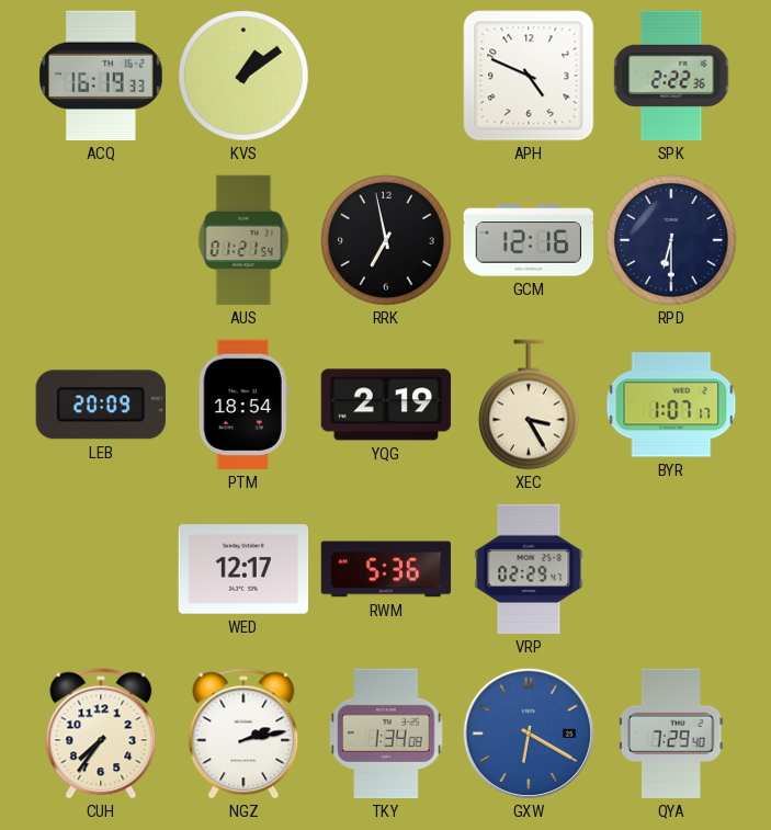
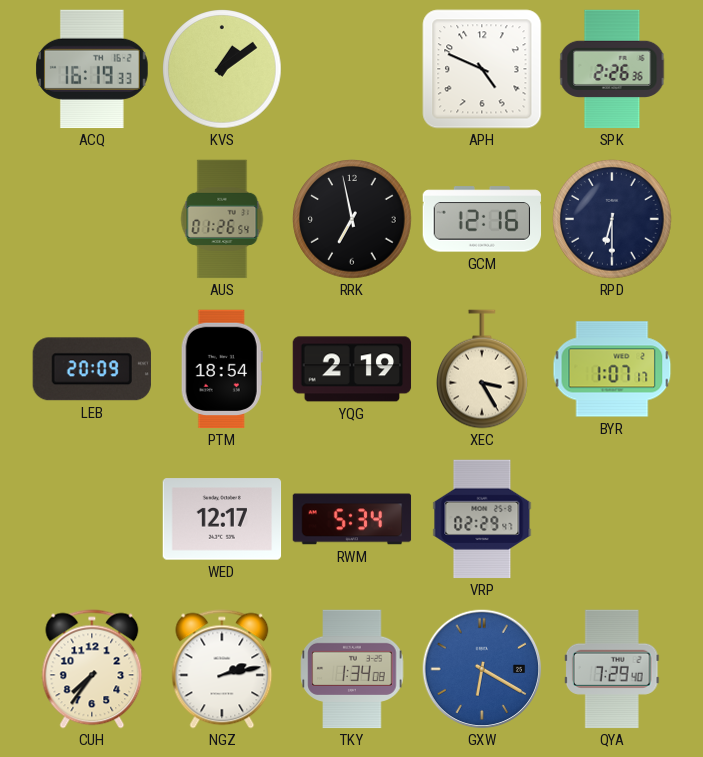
SPK: 2:22 -> 2:26
AUS: 01:21 -> 01:26
RWM: 5:36 -> 5:34
